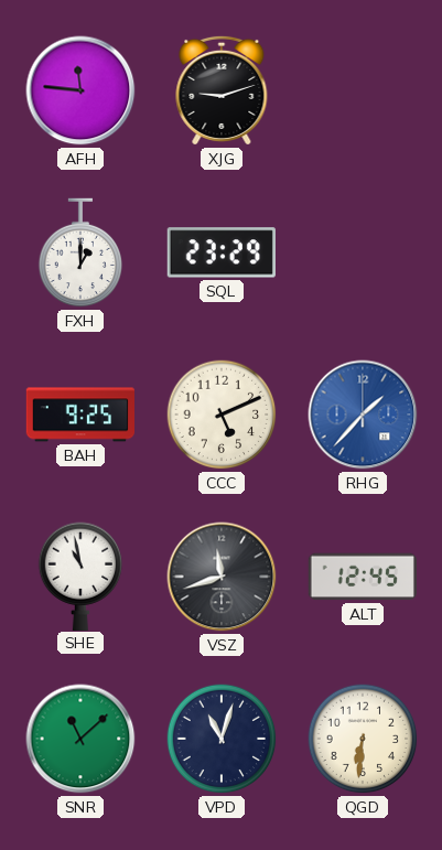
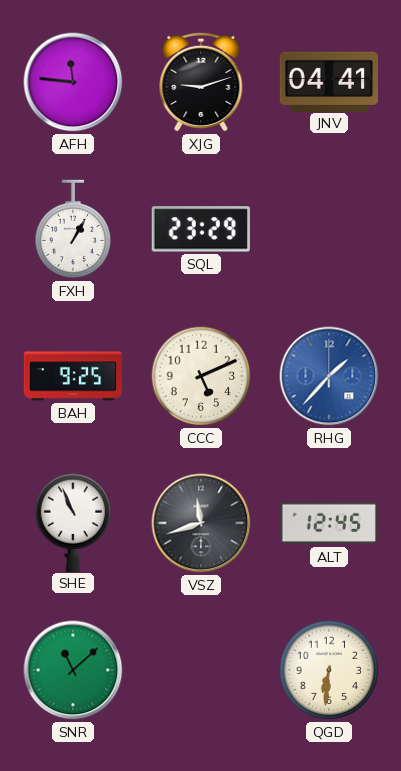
JNV: none -> 04:41
FXH: 1:00 -> 1:05
SHE: 10:58 -> 10:56
VPD: 11:03 -> none
